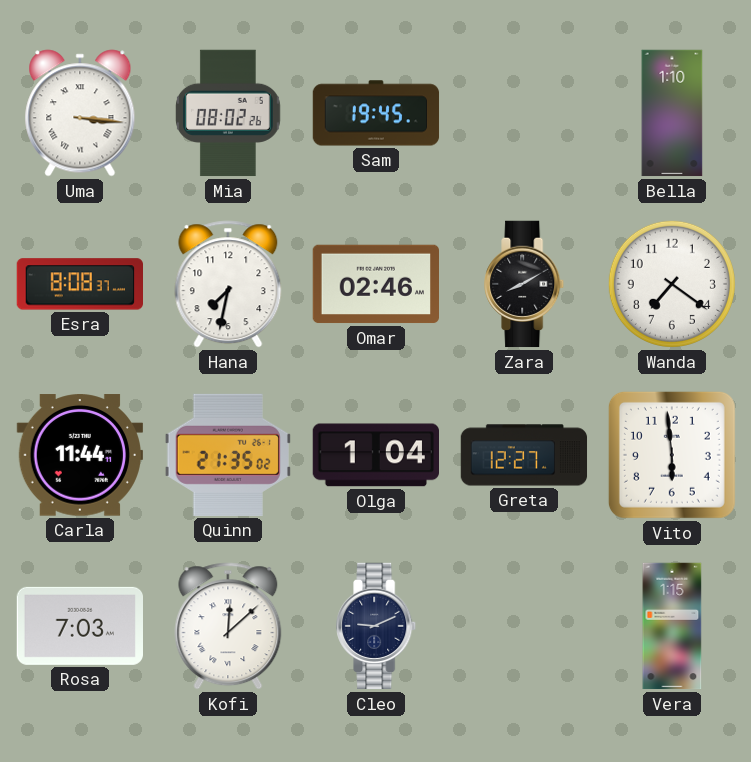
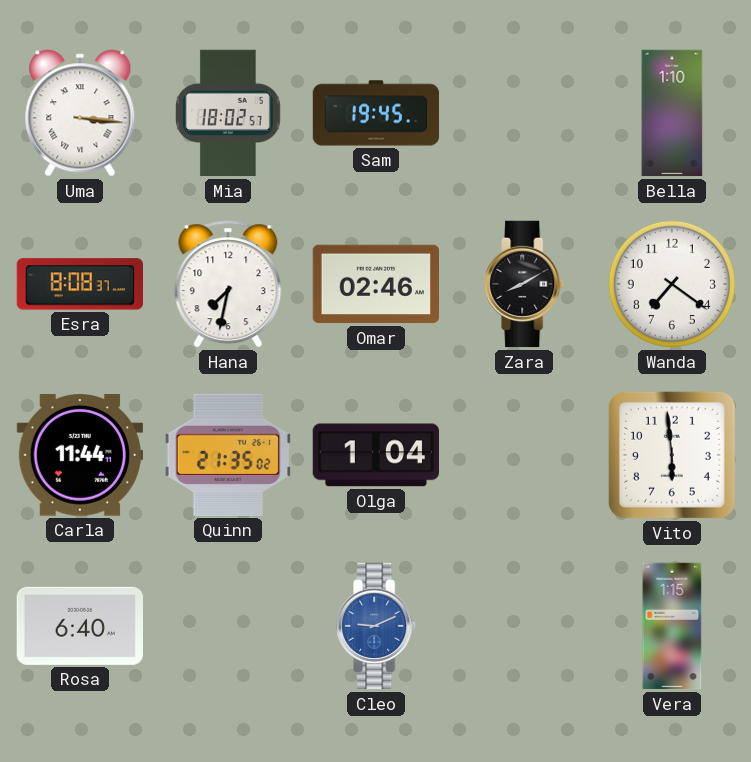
Mia: 08:02 -> 18:02
Greta: 12:27 -> none
Rosa: 7:03 -> 6:40
Kofi: 12:08 -> none
Cleo dial: navy -> blue
